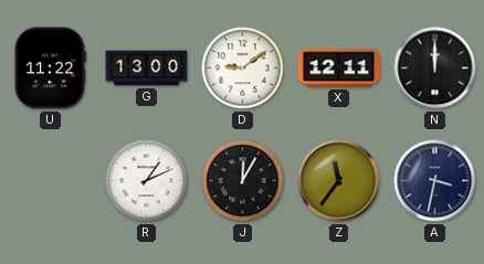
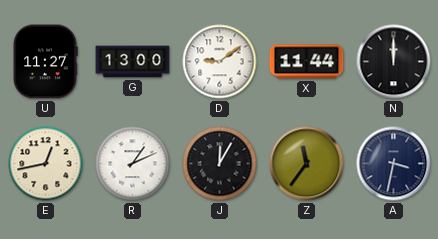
U: 11:22 -> 11:27
X: 12:11 -> 11:44
E: none -> 12:43
